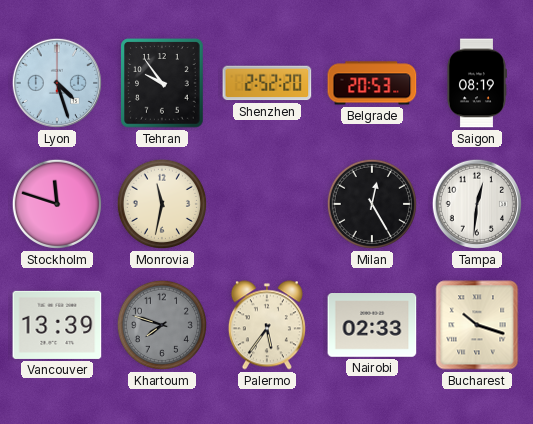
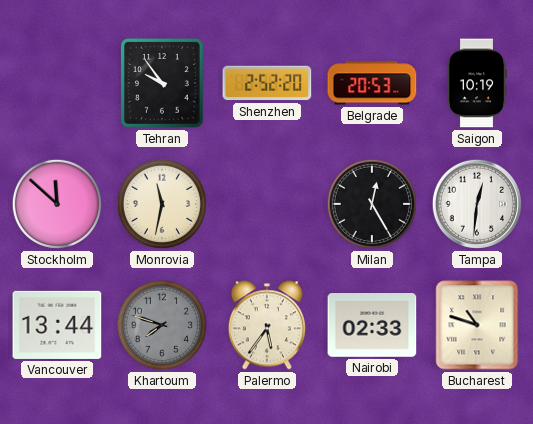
Lyon: 4:27 -> none
Saigon: 08:19 -> 10:19
Stockholm: 11:48 -> 11:52
Vancouver: 13:39 -> 13:44
Bucharest: 10:18 -> 10:48
